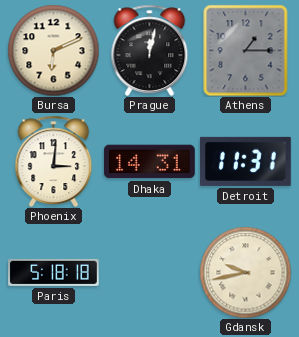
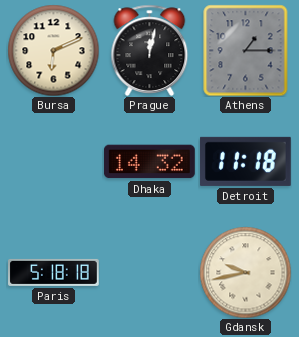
Phoenix: 3:01 -> none
Dhaka: 14:31 -> 14:32
Detroit: 11:31 -> 11:18
